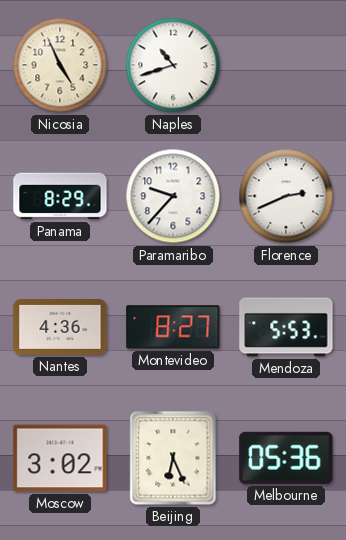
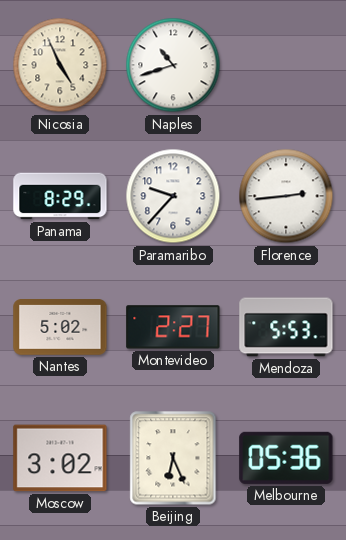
Florence: 2:41 -> 2:44
Nantes: 4:36 -> 5:02
Montevideo: 8:27 -> 2:27
